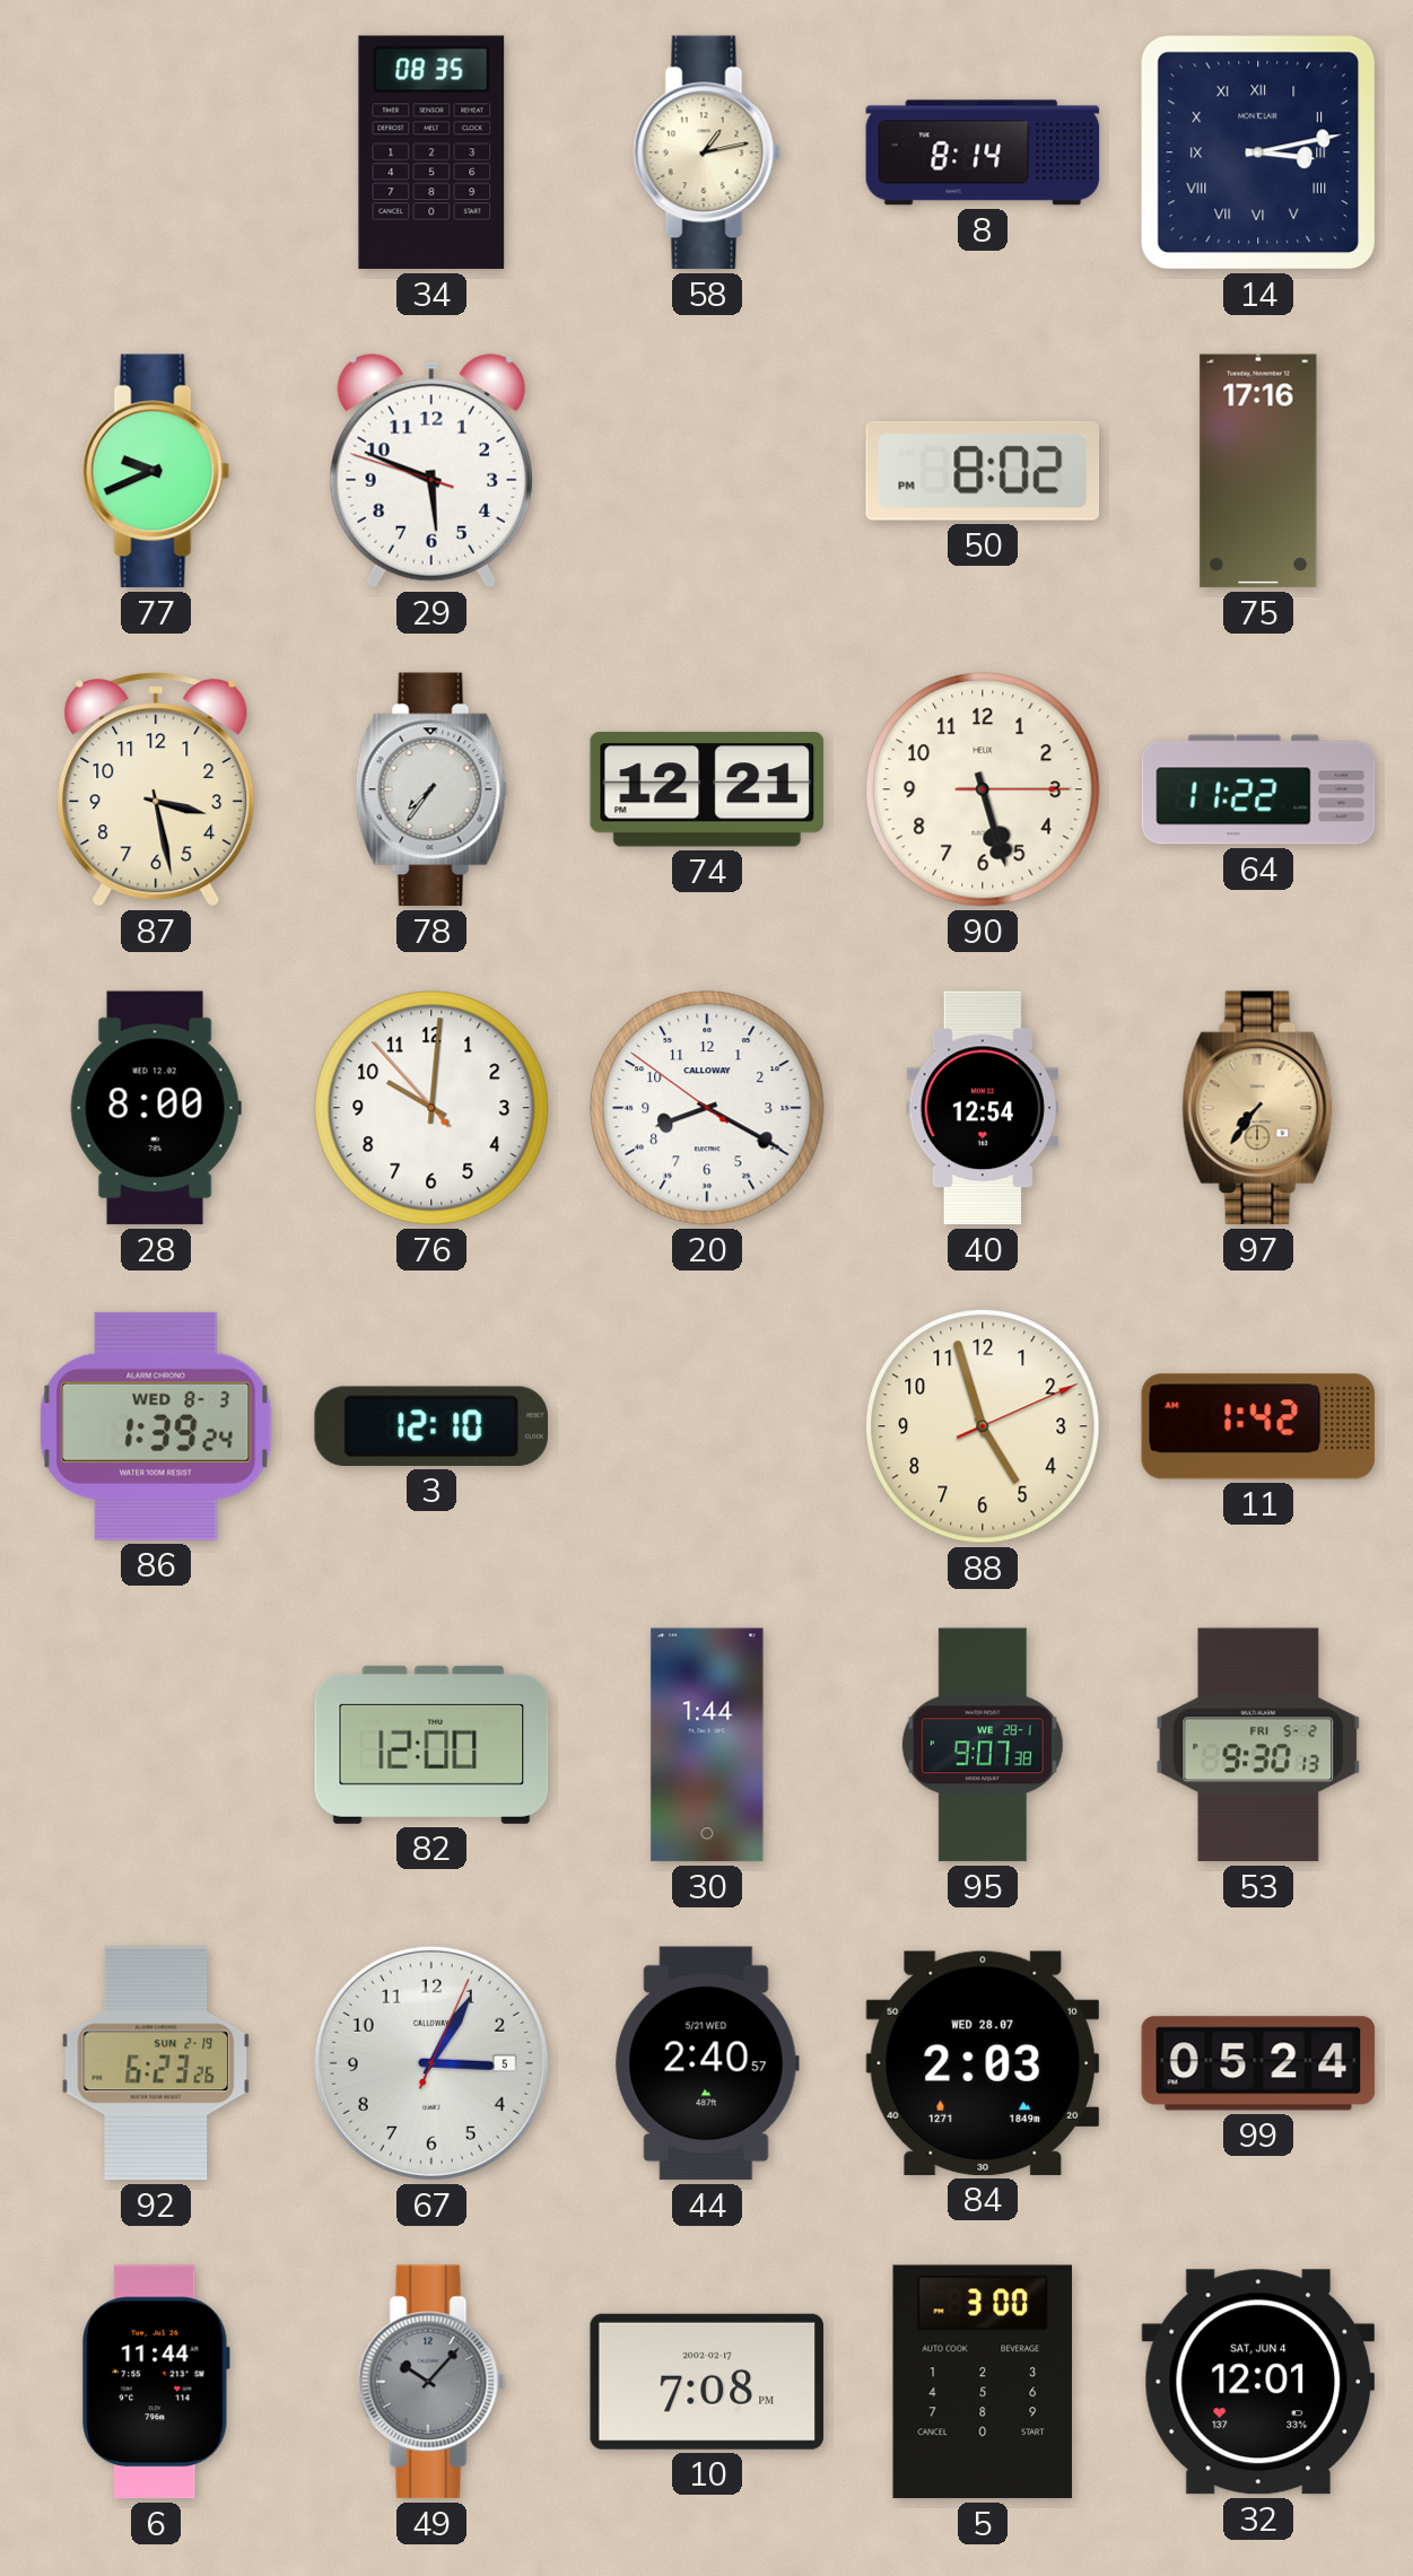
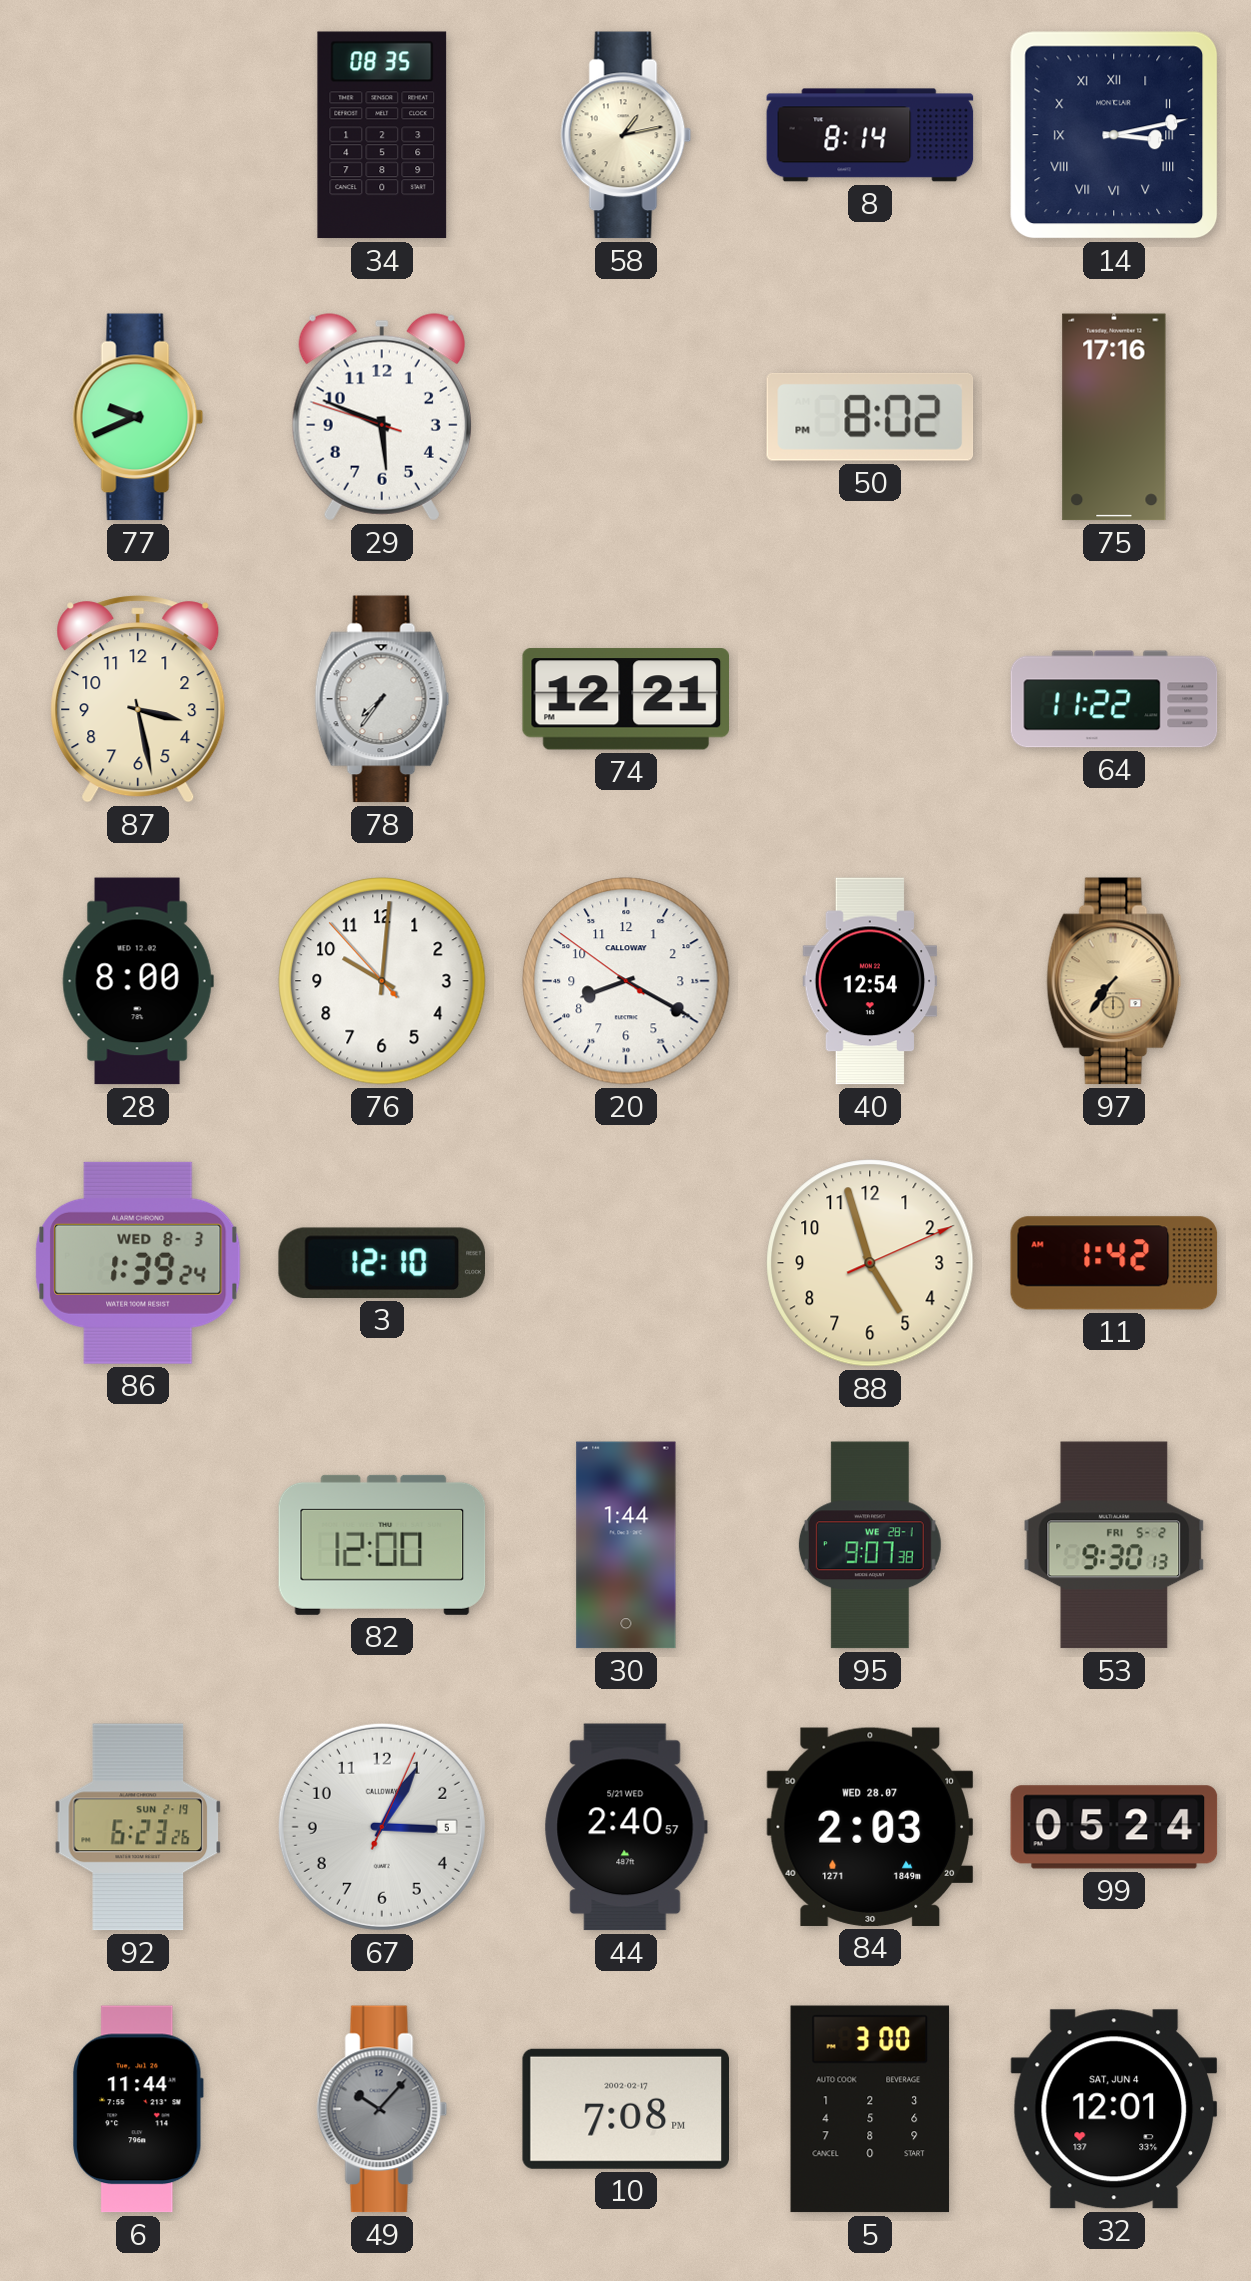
90: 5:27 -> none
